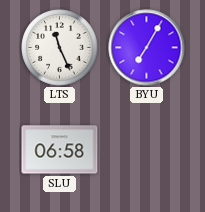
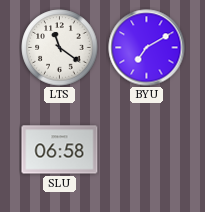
LTS: 11:26 -> 11:21
BYU: 7:05 -> 7:10
